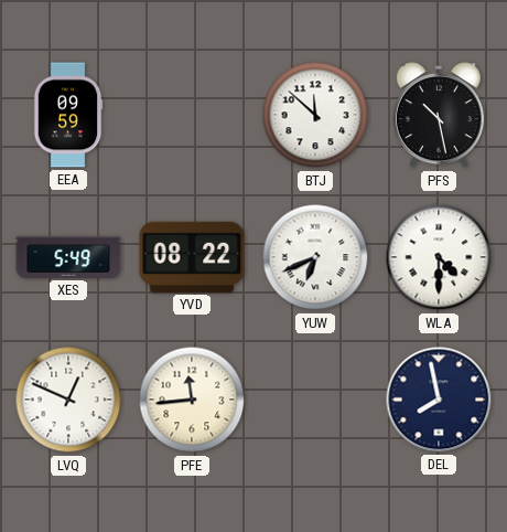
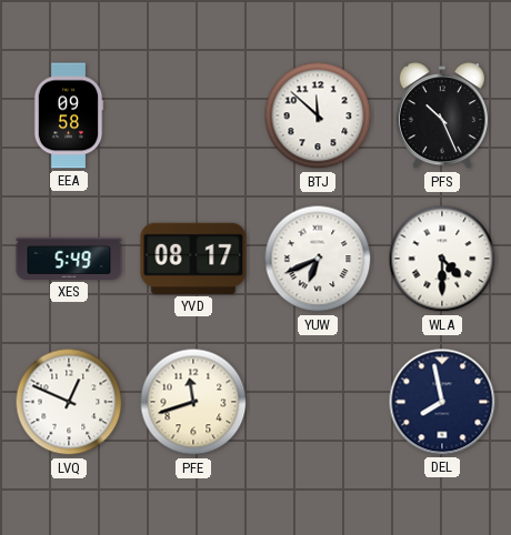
EEA: 09:59 -> 09:58
PFS: 10:28 -> 10:26
YVD: 08:22 -> 08:17
PFE: 11:44 -> 11:42
